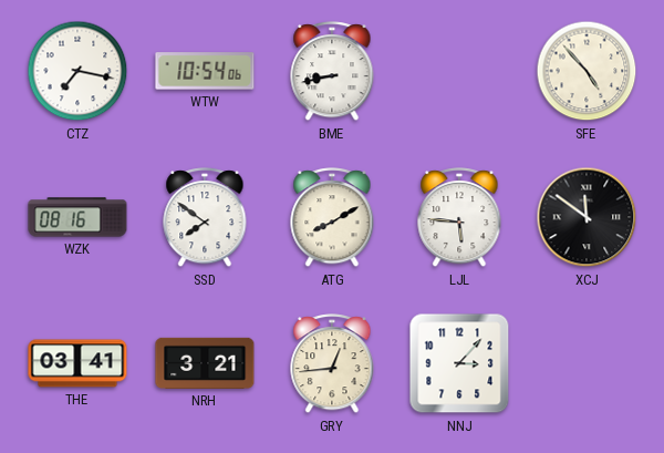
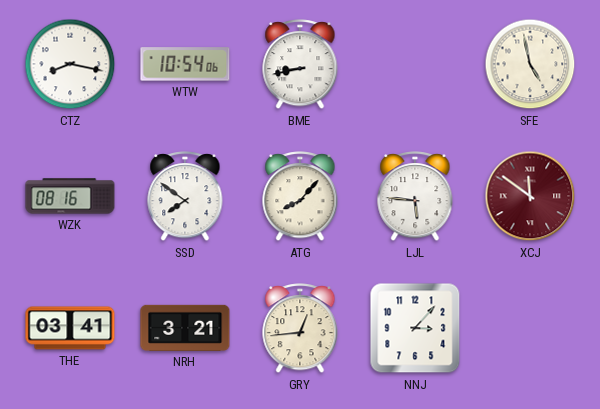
CTZ: 7:17 -> 8:17
SFE: 4:53 -> 4:58
ATG: 8:10 -> 8:07
XCJ dial: black -> burgundy
